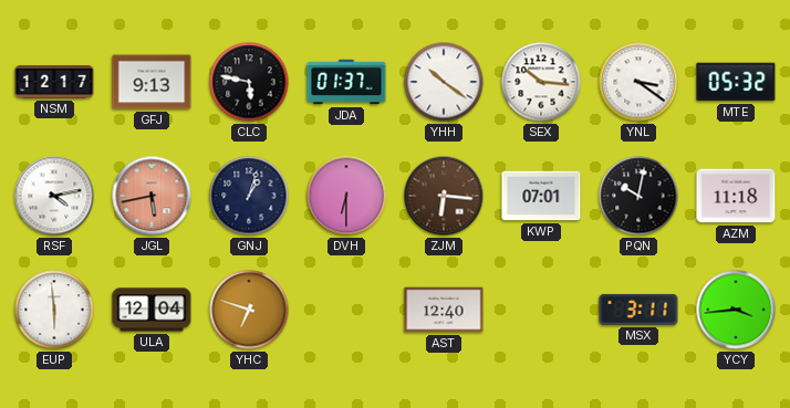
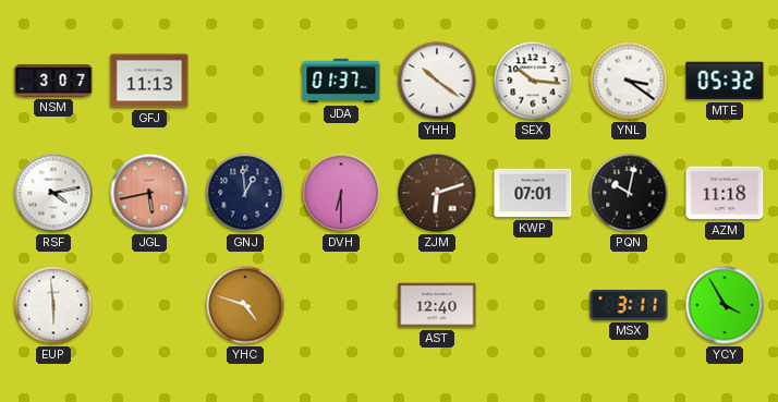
NSM: 12:17 -> 3:07
GFJ: 9:13 -> 11:13
CLC: 5:47 -> none
GNJ: 1:03 -> 12:59
ZJM: 6:16 -> 6:12
ULA: 12:04 -> none
YHC: 6:48 -> 4:48
YCY: 3:44 -> 3:55
